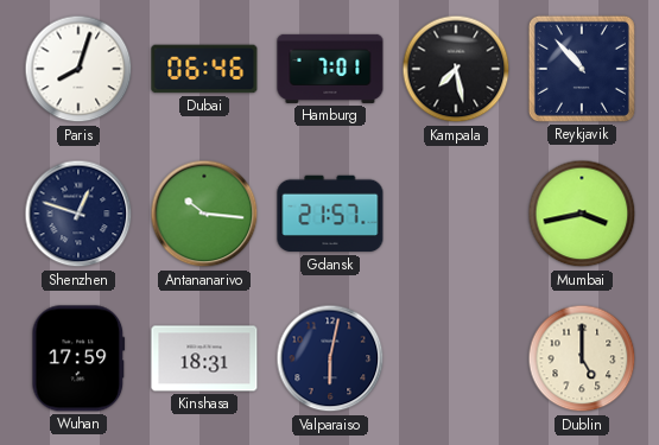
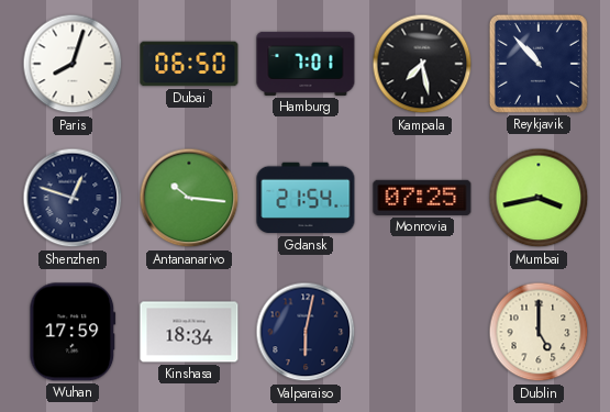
Dubai: 06:46 -> 06:50
Gdansk: 21:57 -> 21:54
Monrovia: none -> 07:25
Kinshasa: 18:31 -> 18:34
